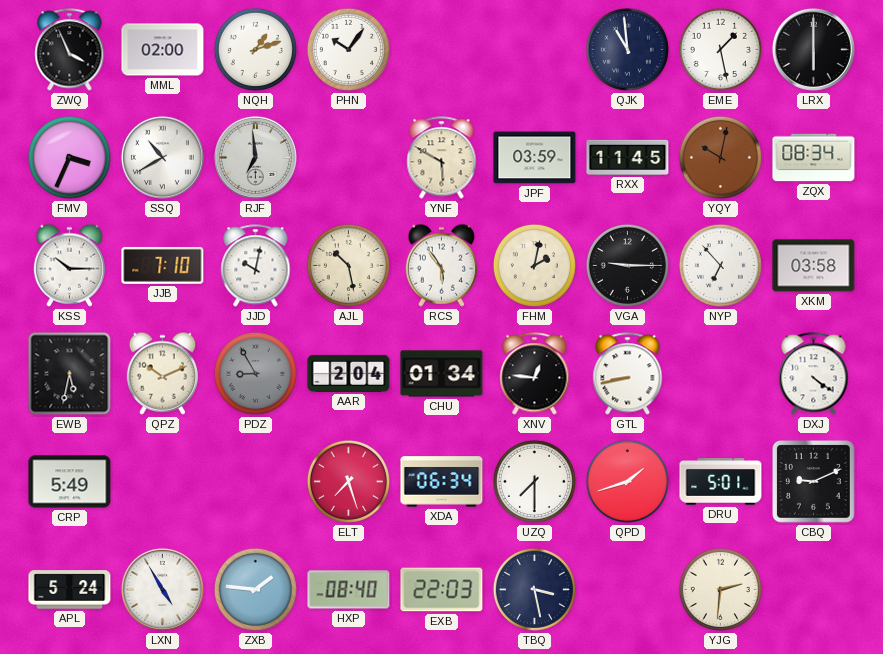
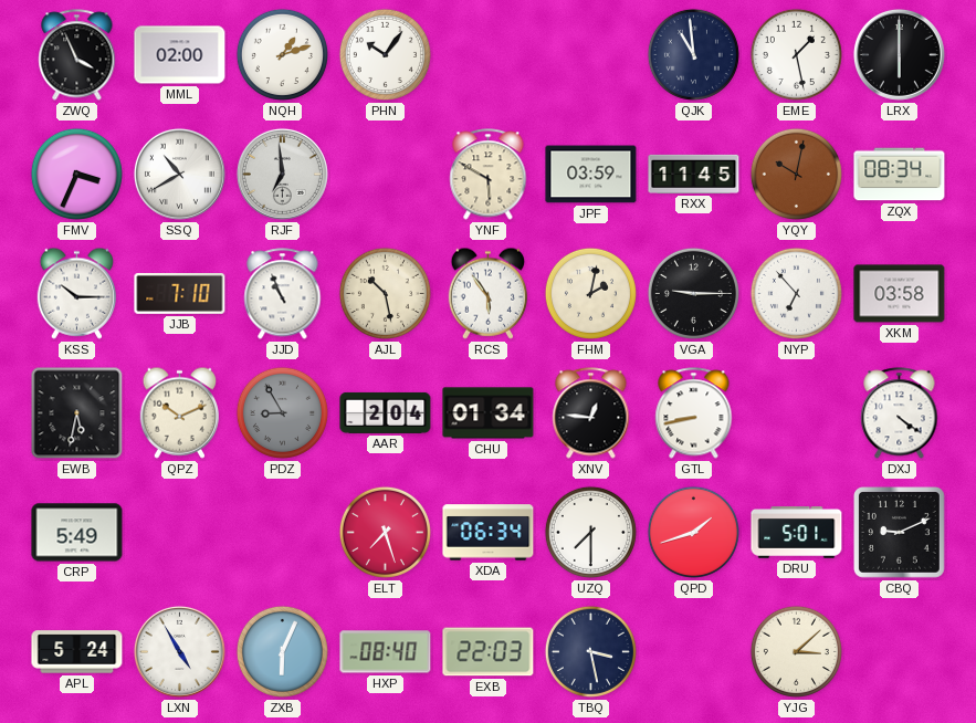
JJD: 10:02 -> 10:56
ZXB: 1:46 -> 6:04
YJG: 2:31 -> 3:08
